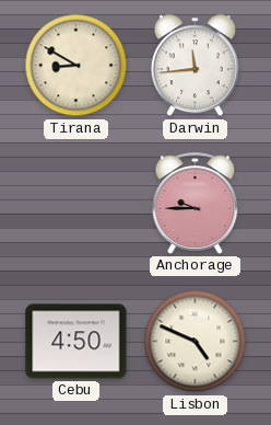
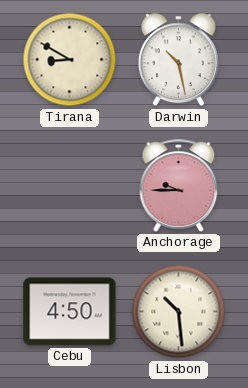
Darwin: 11:44 -> 10:28
Lisbon: 4:49 -> 10:29
